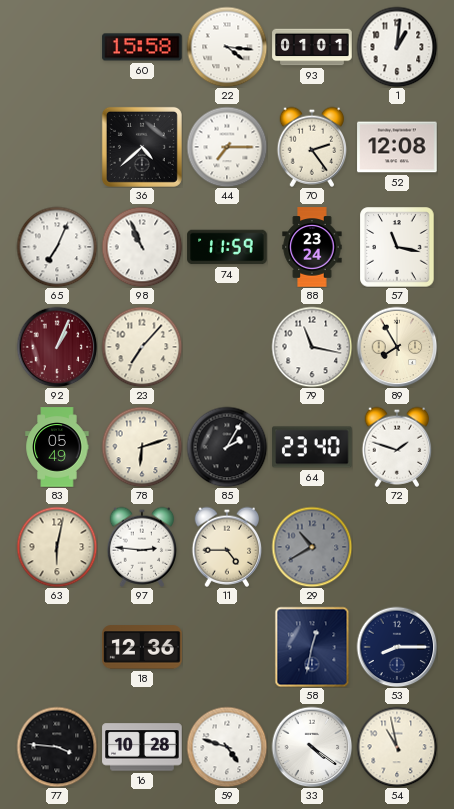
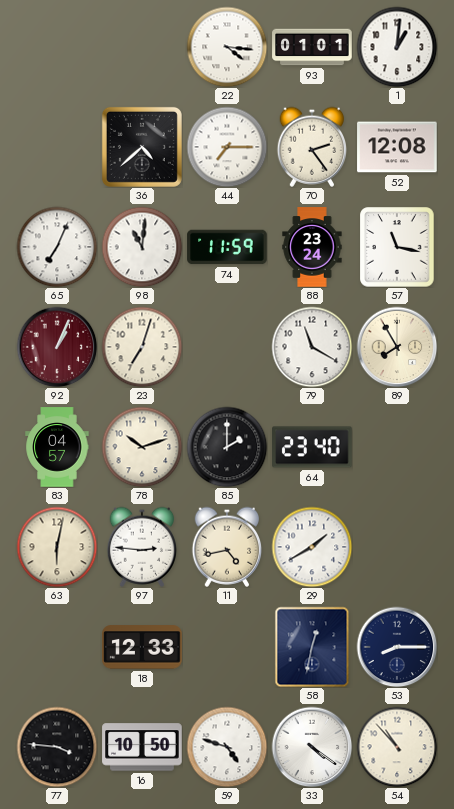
60: 15:58 -> none
98: 10:56 -> 11:01
23: 7:07 -> 7:03
79: 11:17 -> 11:20
83: 05:49 -> 04:57
78: 6:12 -> 10:12
85: 2:05 -> 2:00
72: 1:48 -> none
11: 4:45 -> 4:43
29: 10:40 -> 1:40
29 dial: grey -> white
18: 12:36 -> 12:33
16: 10:28 -> 10:50
54: 10:58 -> 10:53
